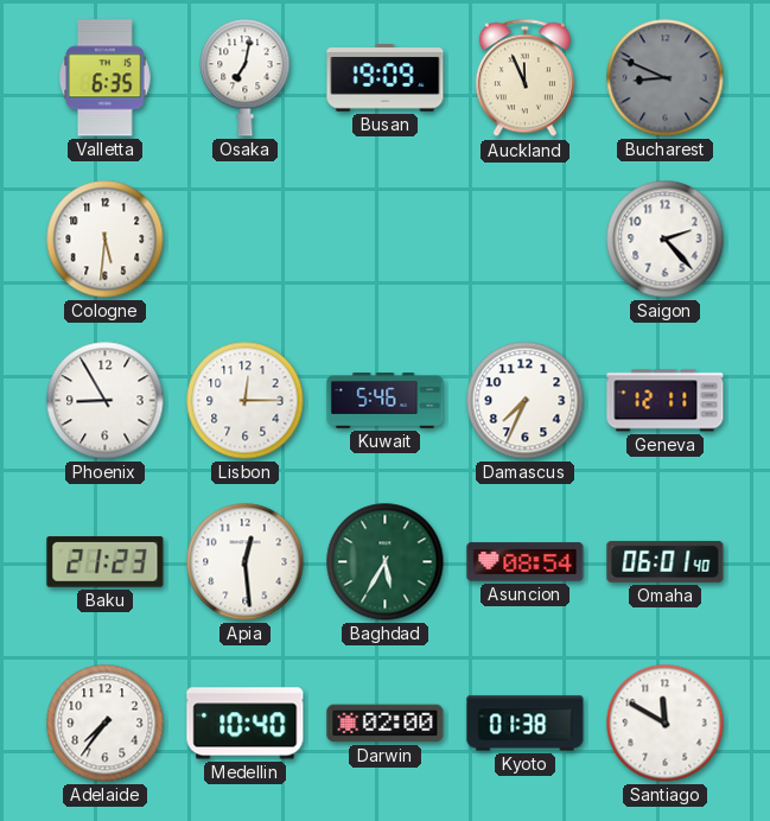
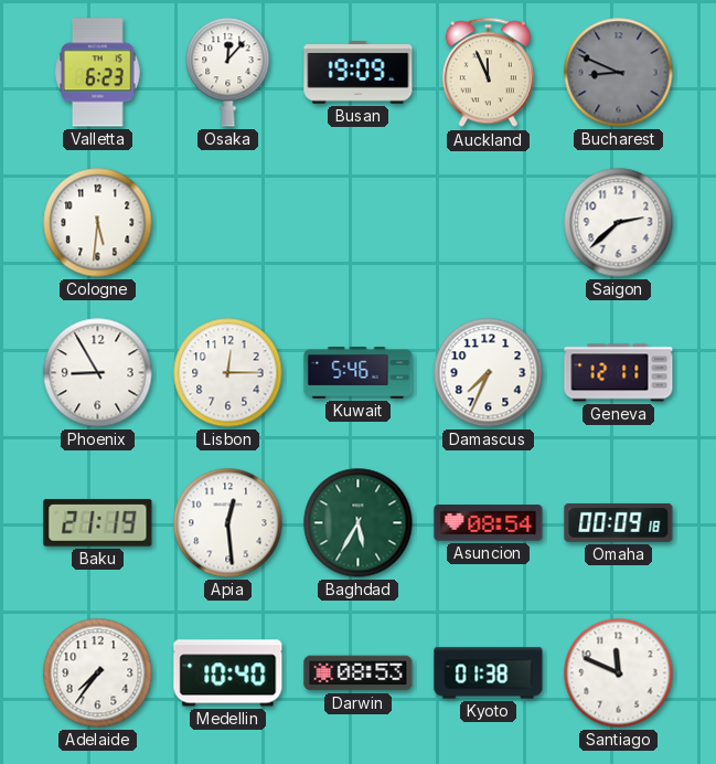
Valletta: 6:35 -> 6:23
Osaka: 7:02 -> 12:07
Saigon: 2:23 -> 2:38
Baku: 21:23 -> 21:19
Omaha: 06:01 -> 00:09
Darwin: 02:00 -> 08:53
Santiago: 11:50 -> 11:49
